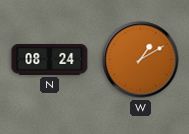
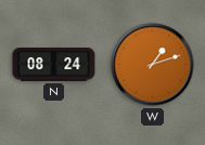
W: 1:10 -> 1:12
